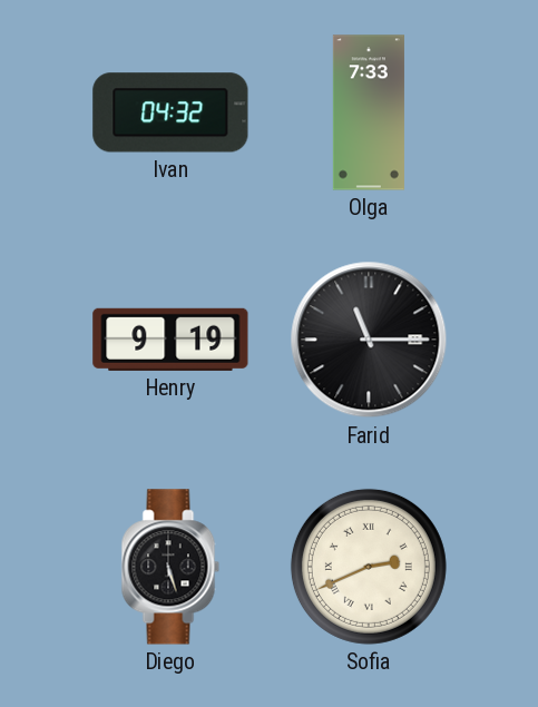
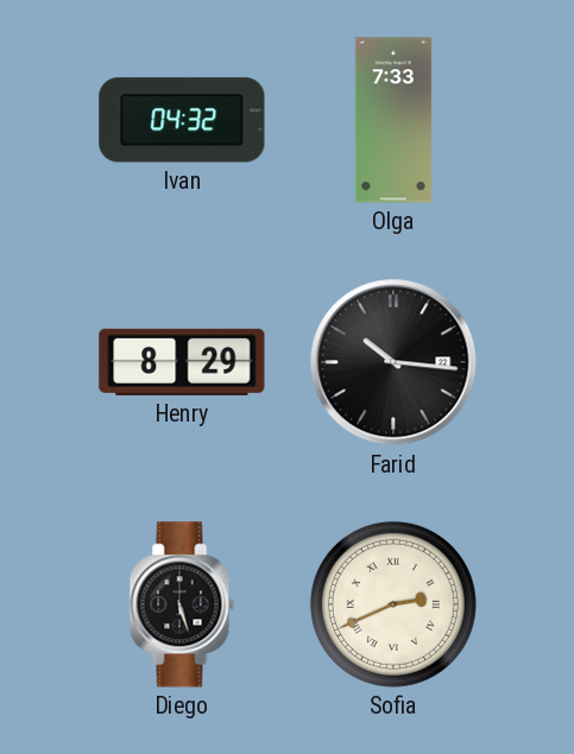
Henry: 9:19 -> 8:29
Farid: 11:15 -> 10:16
